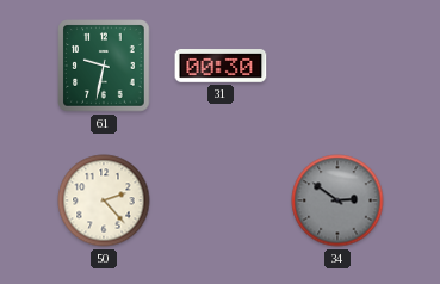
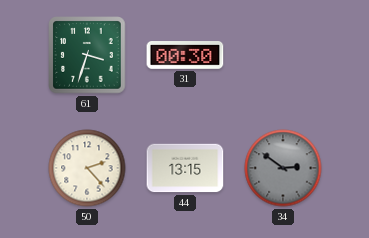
61: 9:32 -> 3:33
44: none -> 13:15
